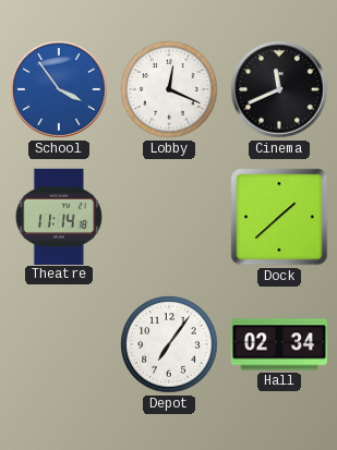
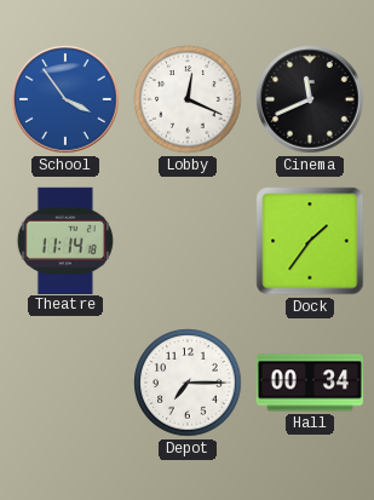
Dock: 1:38 -> 1:36
Depot: 7:06 -> 7:15
Hall: 02:34 -> 00:34
